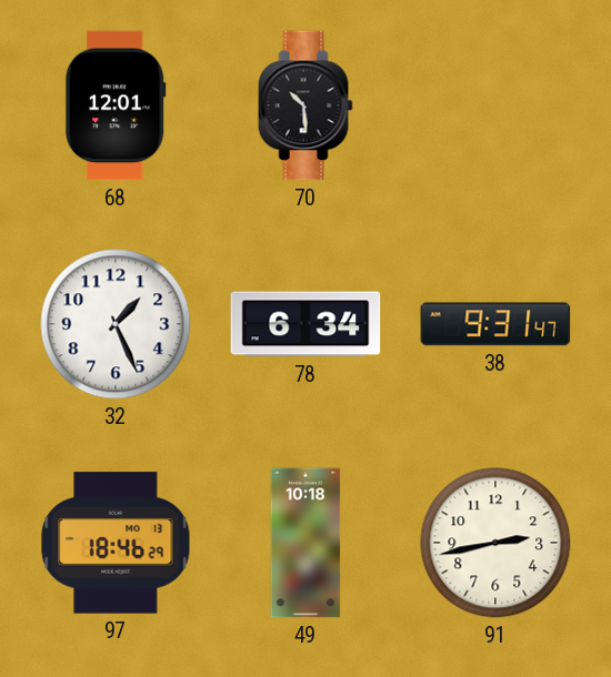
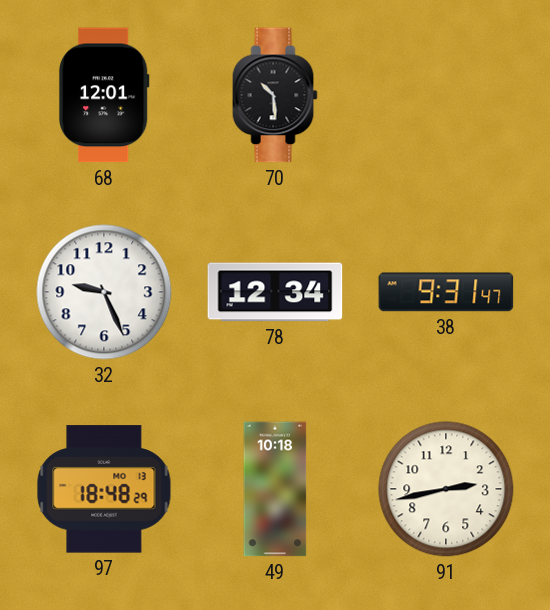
32: 1:26 -> 9:26
78: 6:34 -> 12:34
97: 18:46 -> 18:48
